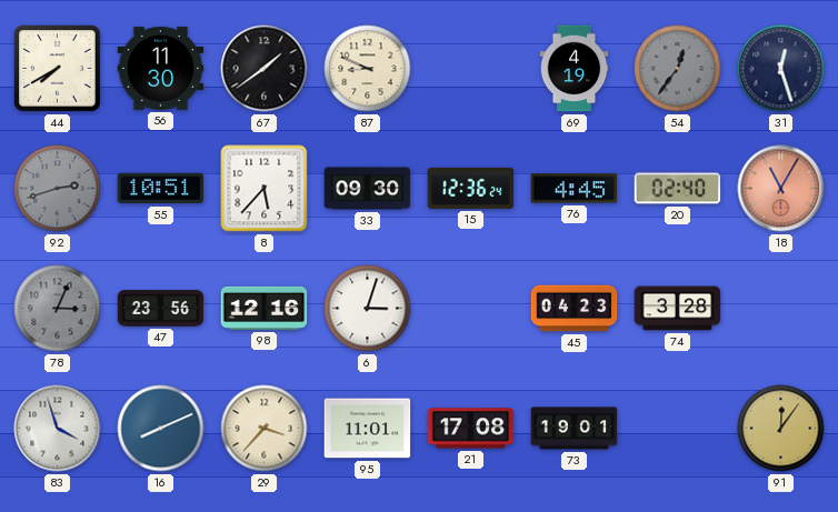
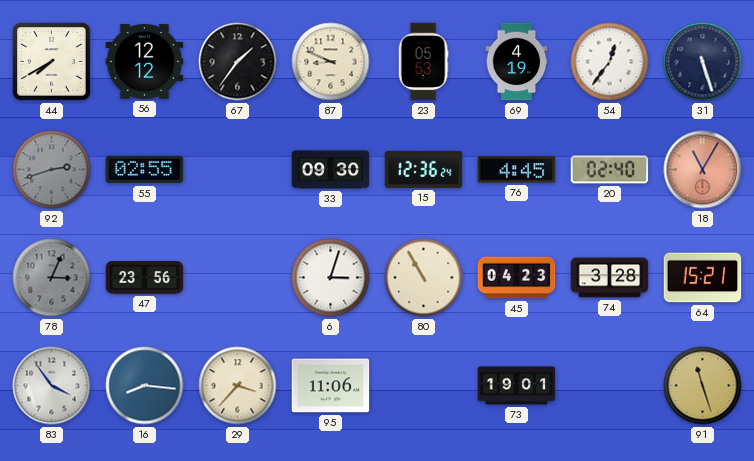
56: 11:30 -> 12:12
67: 1:39 -> 1:36
23: none -> 05:53
54 dial: grey -> white
31: 12:27 -> 5:27
55: 10:51 -> 02:55
8: 5:37 -> none
98: 12:16 -> none
80: none -> 10:55
64: none -> 15:21
83: 3:57 -> 3:54
16: 8:11 -> 8:16
95: 11:01 -> 11:06
21: 17:08 -> none
91: 12:06 -> 11:27
